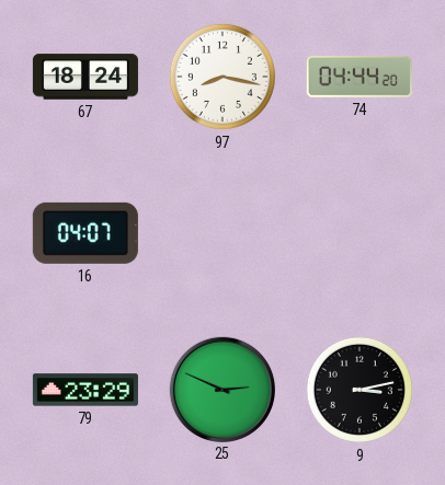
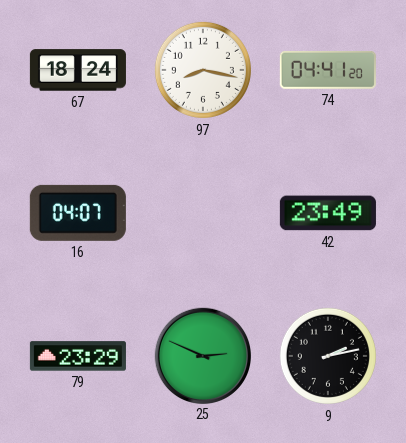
74: 04:44 -> 04:41
42: none -> 23:49
9: 3:13 -> 2:13
